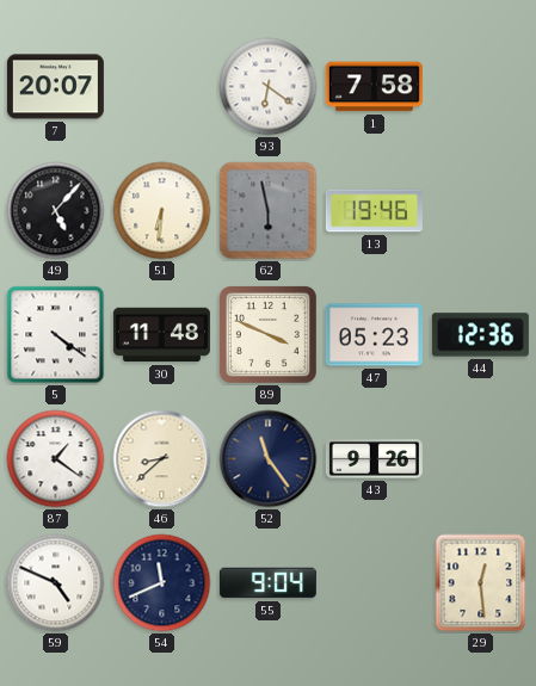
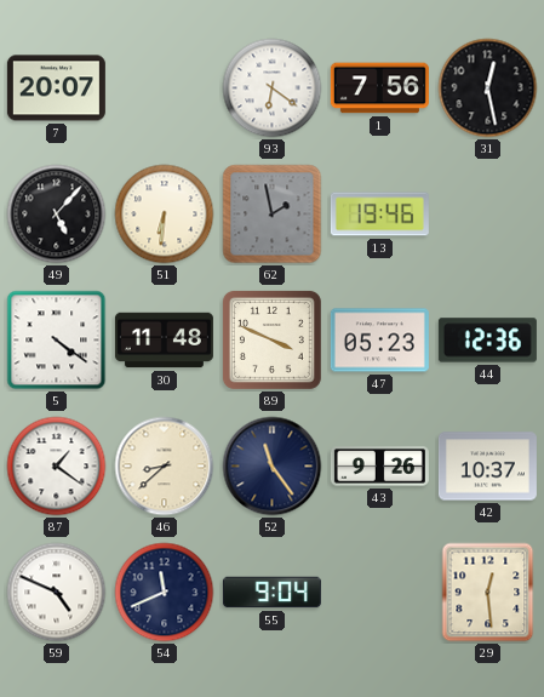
1: 7:58 -> 7:56
31: none -> 12:28
62: 5:58 -> 1:58
42: none -> 10:37
